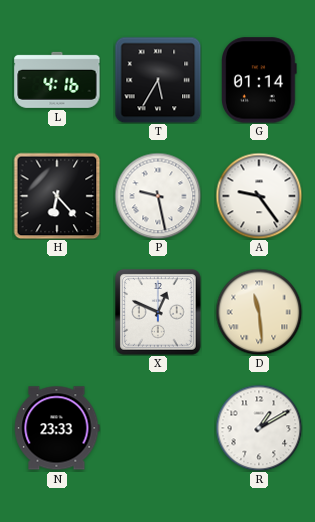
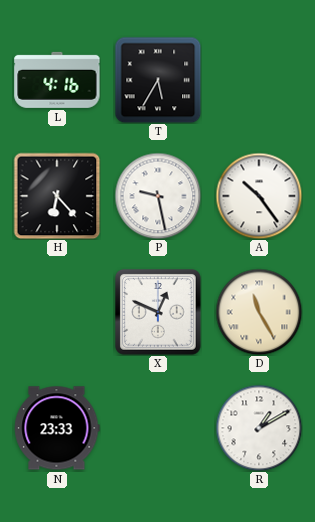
G: 01:14 -> none
A: 9:24 -> 10:24
D: 11:29 -> 11:25
